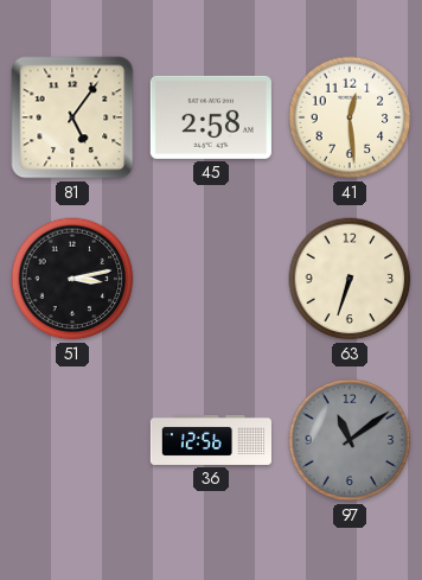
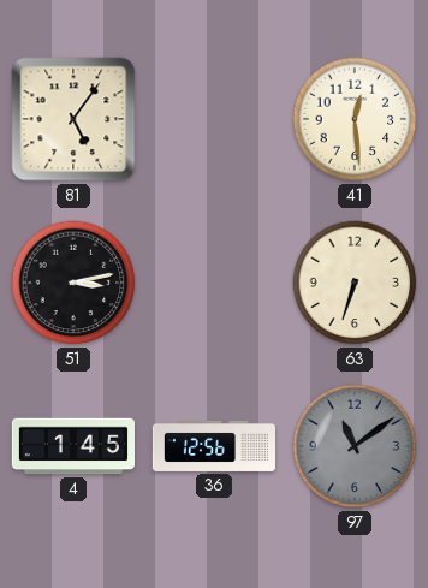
45: 2:58 -> none
4: none -> 1:45
